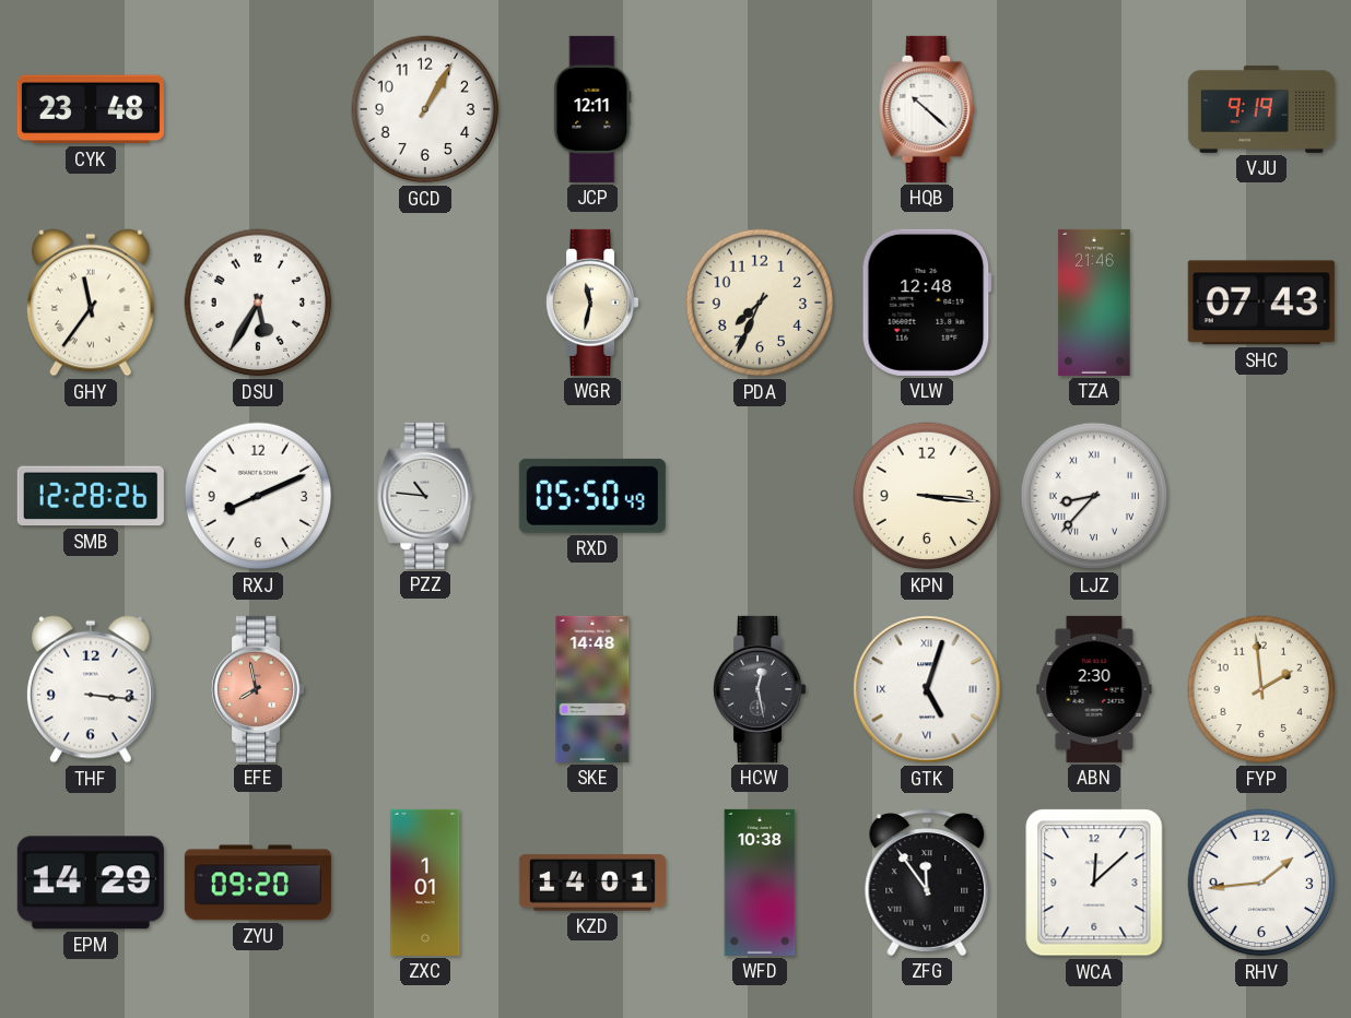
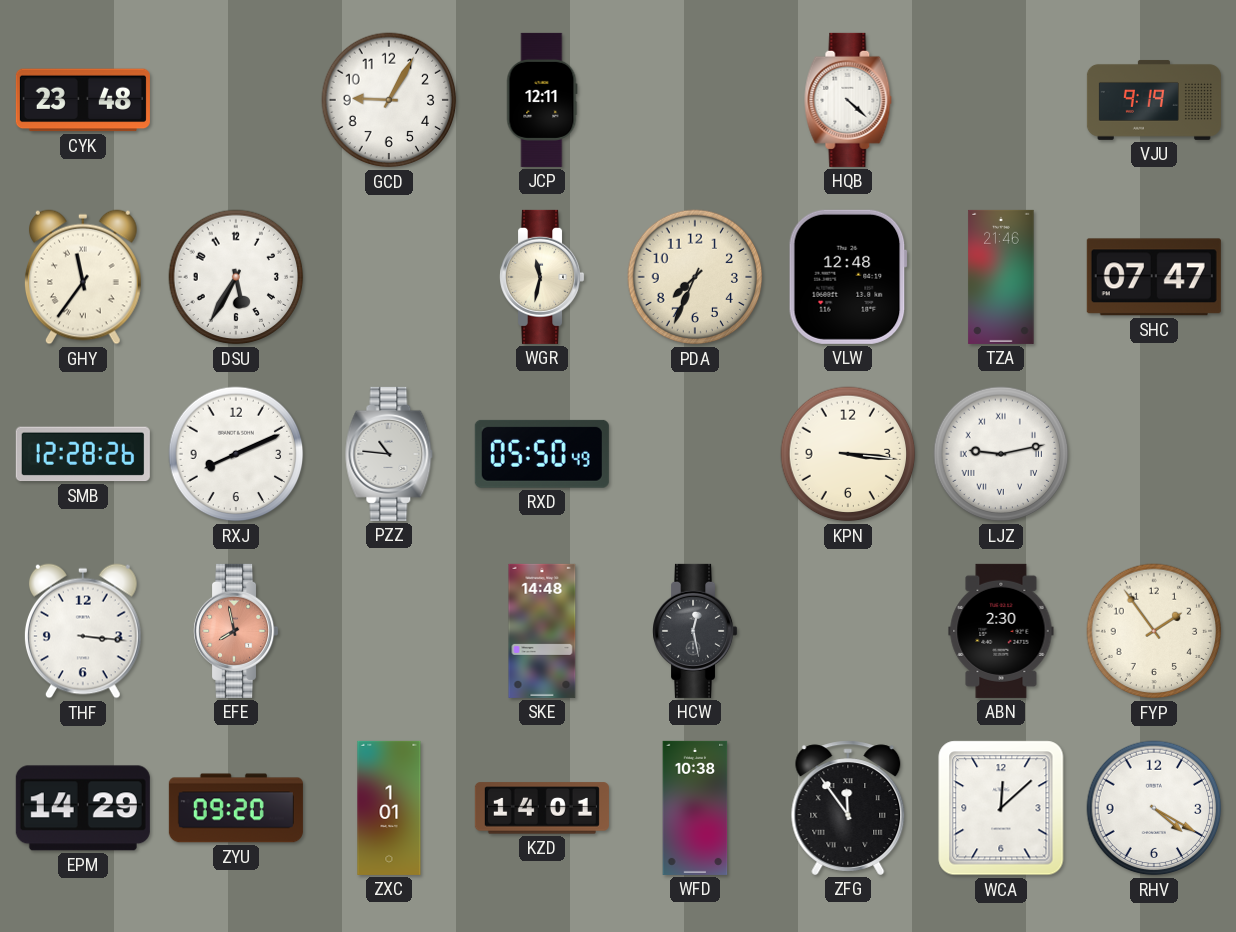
GCD: 1:05 -> 9:05
HQB: 10:22 -> 4:22
SHC: 07:43 -> 07:47
LJZ: 8:37 -> 9:13
GTK: 5:03 -> none
FYP: 1:59 -> 1:54
RHV: 1:44 -> 4:20
